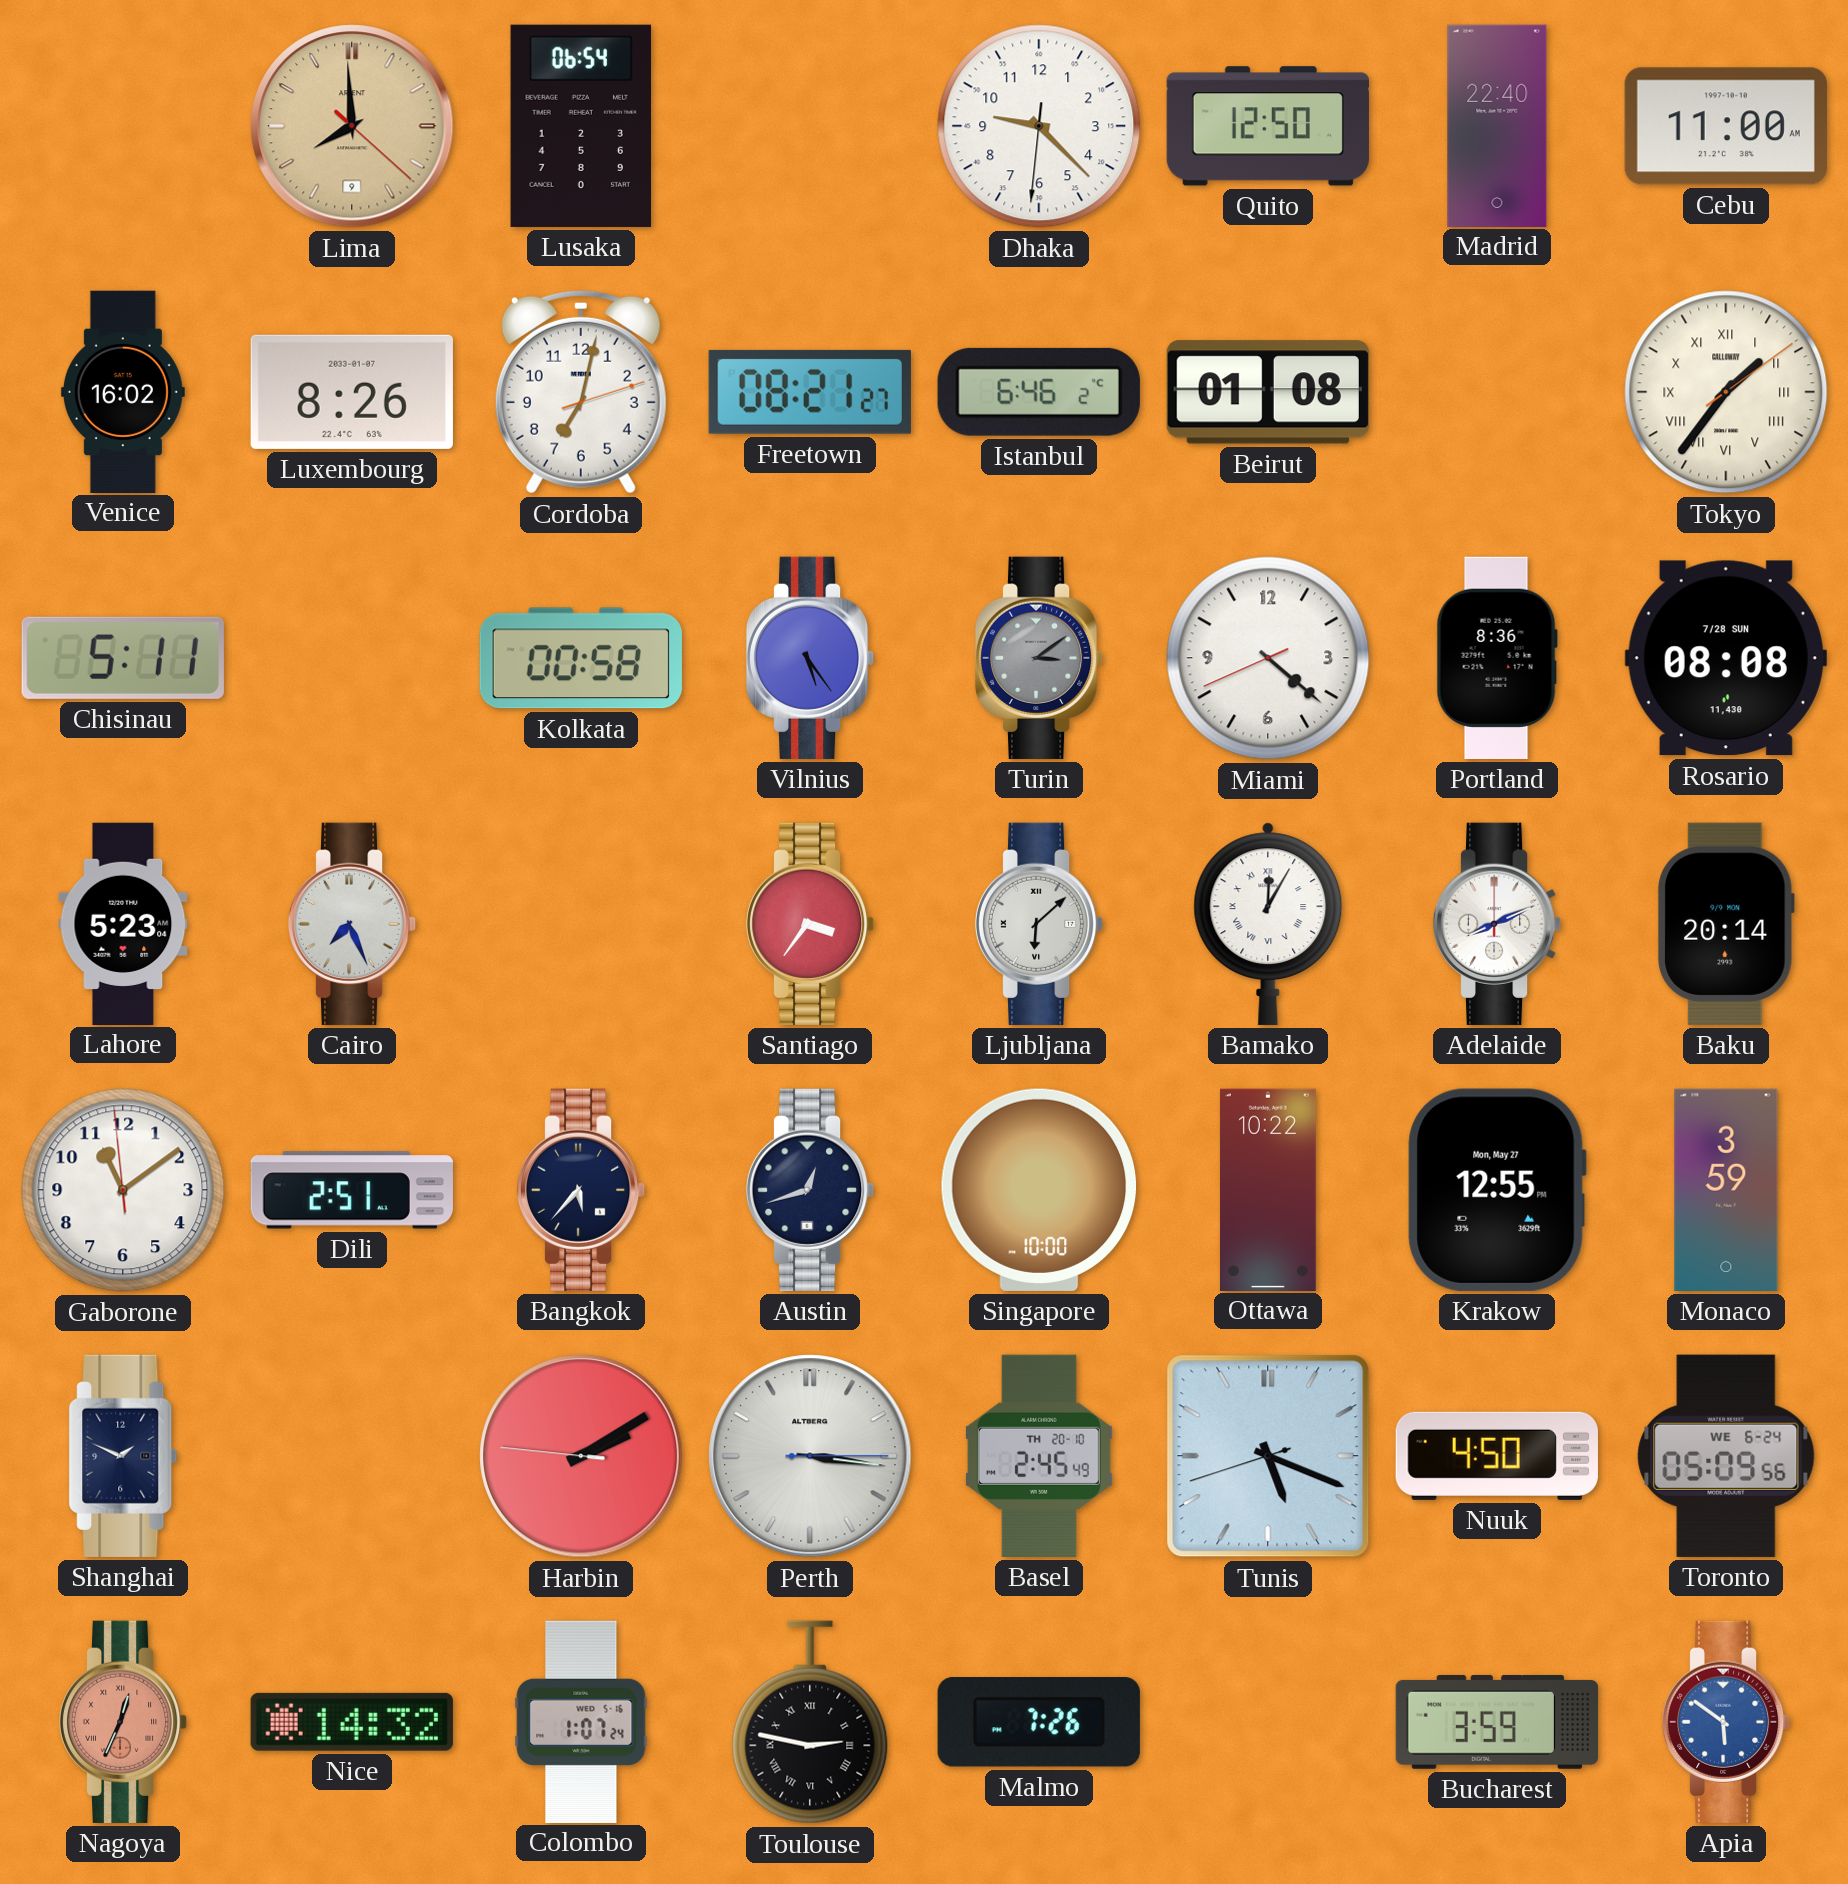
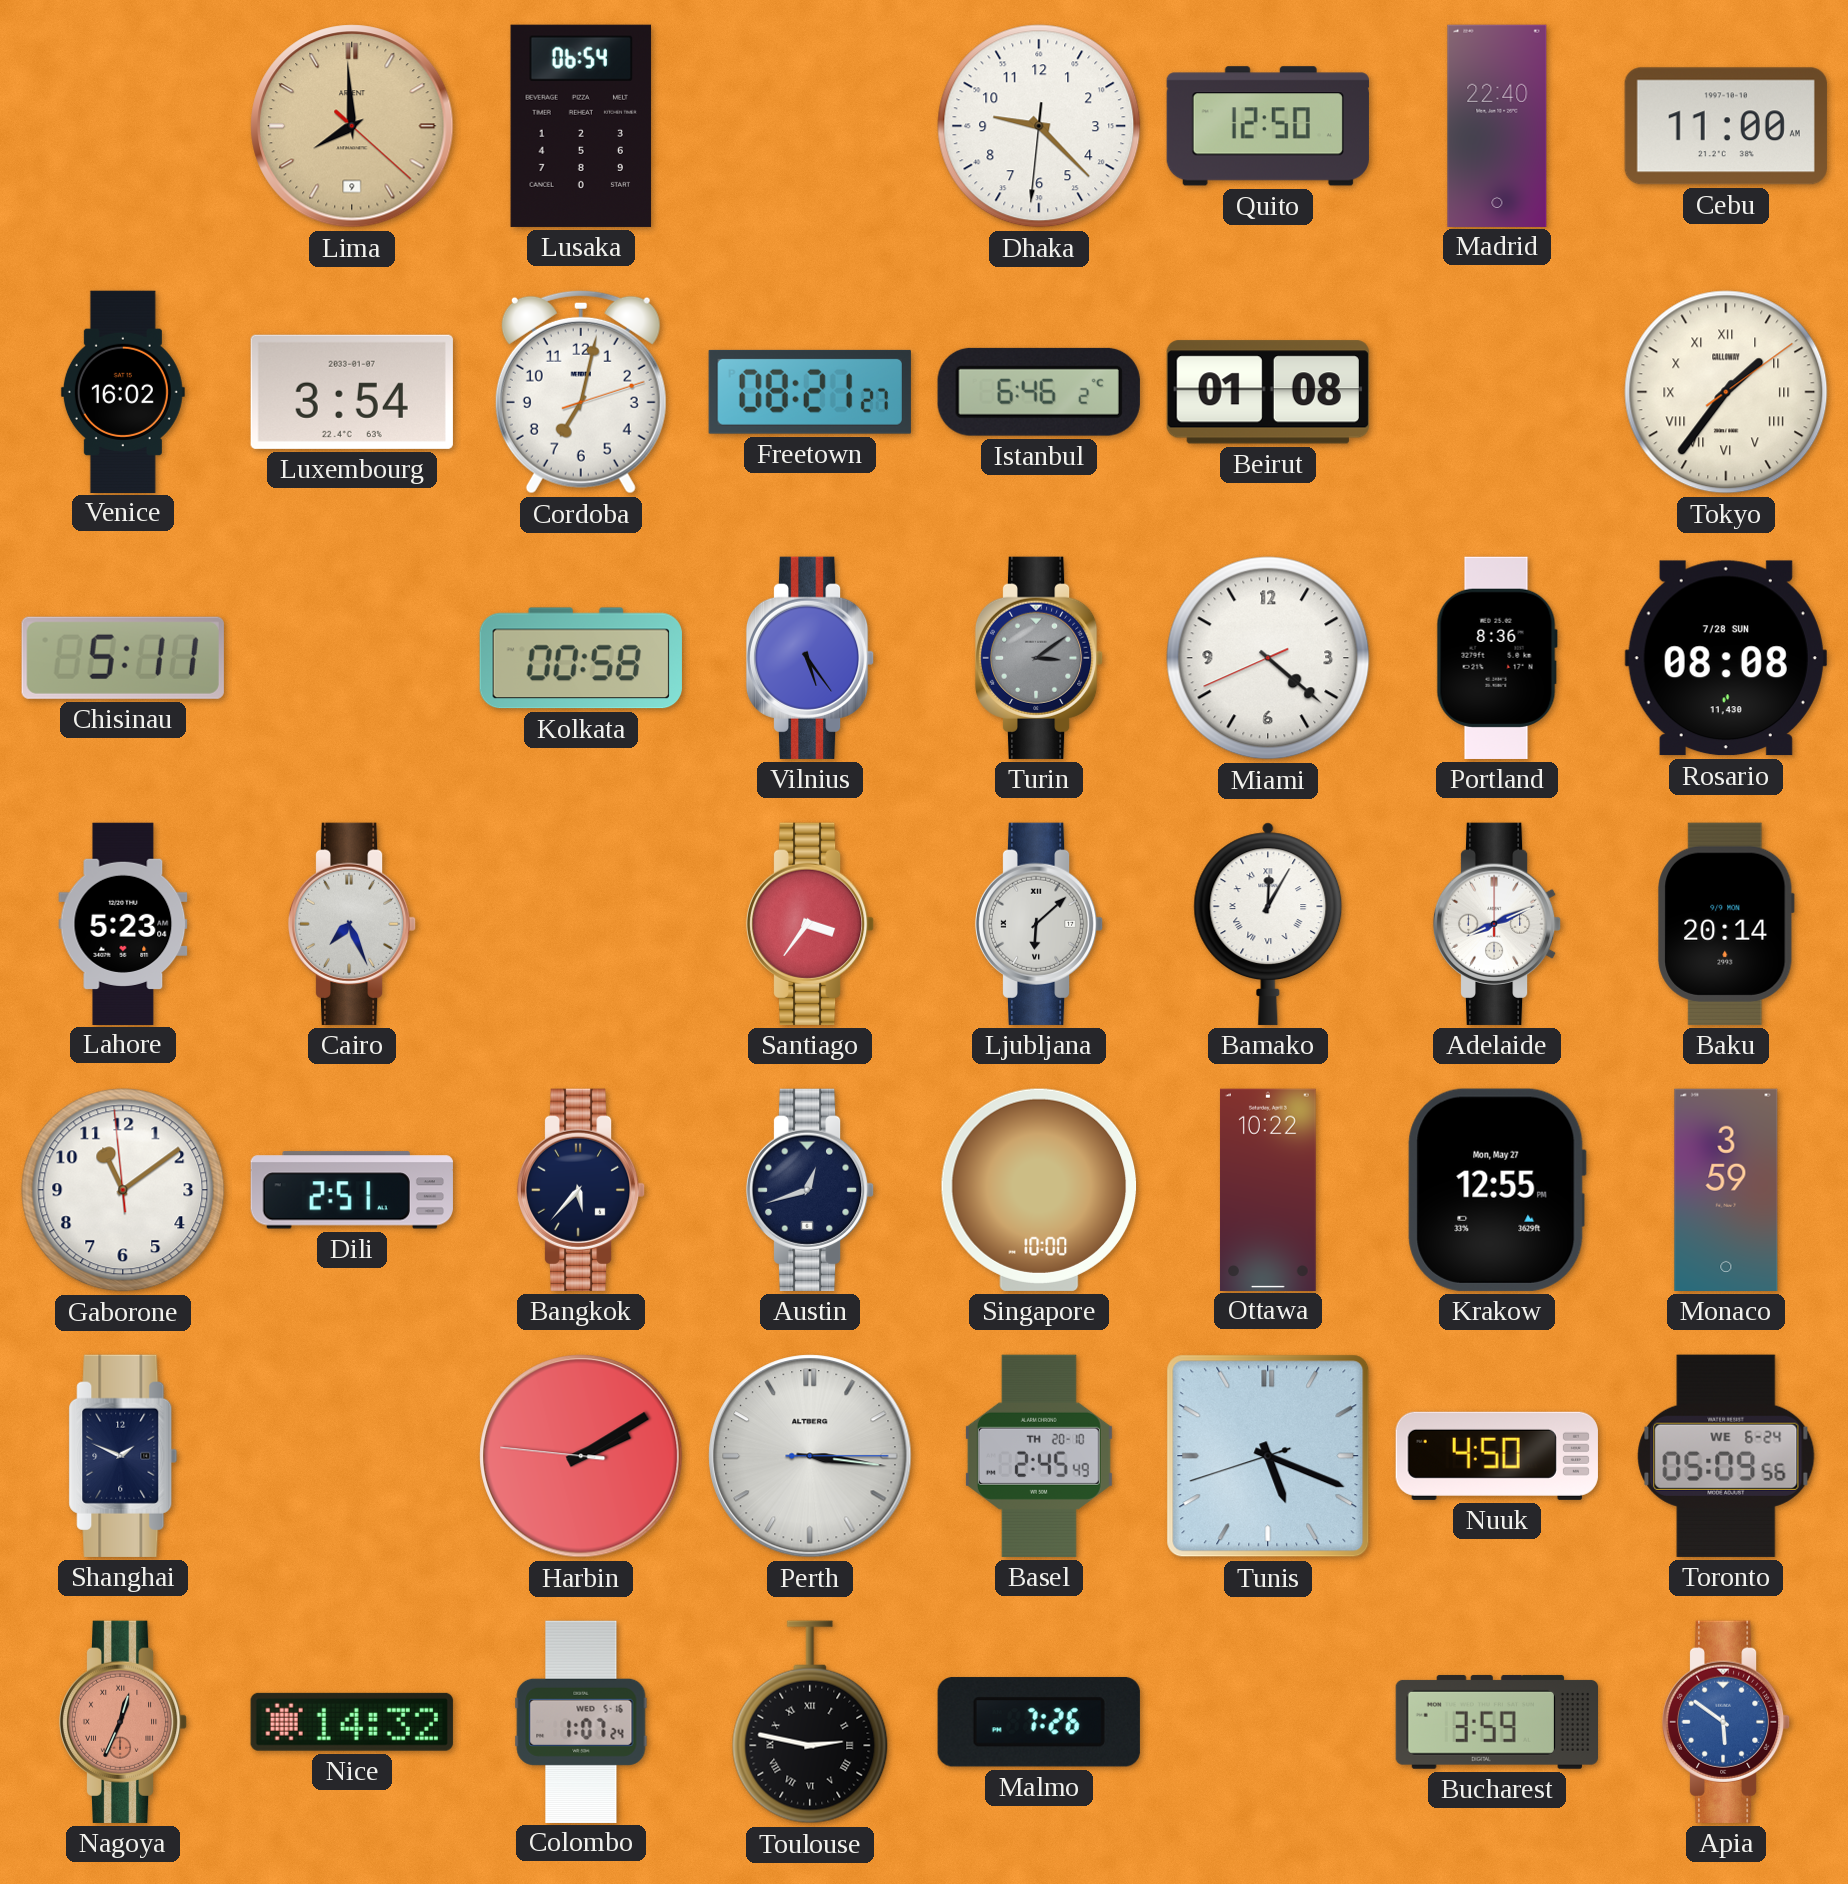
Luxembourg: 8:26 -> 3:54
